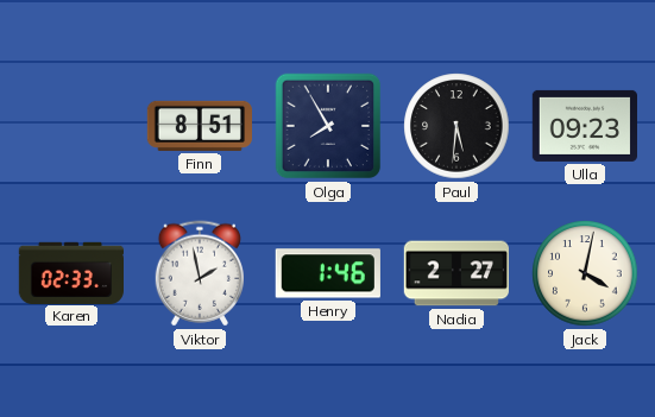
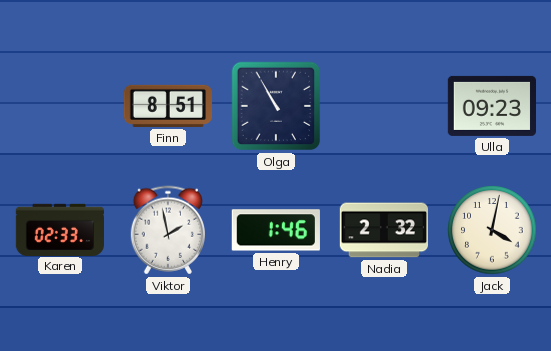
Olga: 7:55 -> 10:55
Paul: 5:31 -> none
Nadia: 2:27 -> 2:32
